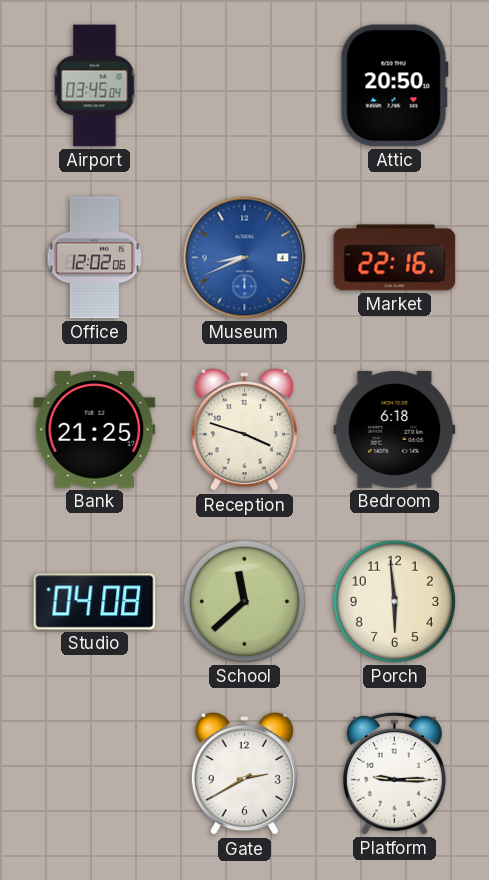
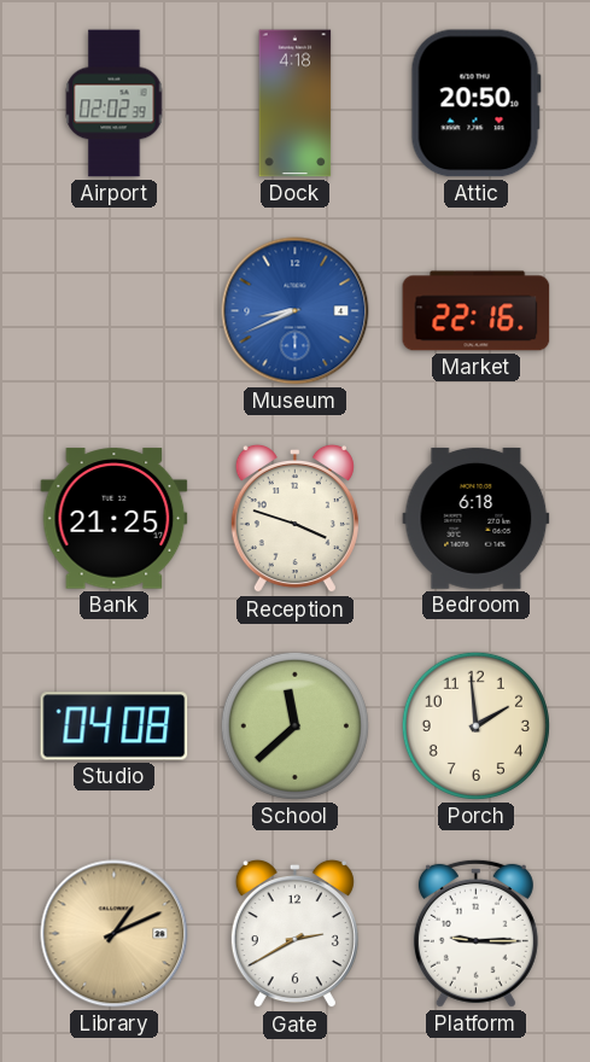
Airport: 03:45 -> 02:02
Dock: none -> 4:18
Office: 12:02 -> none
Porch: 5:59 -> 1:59
Library: none -> 1:11
